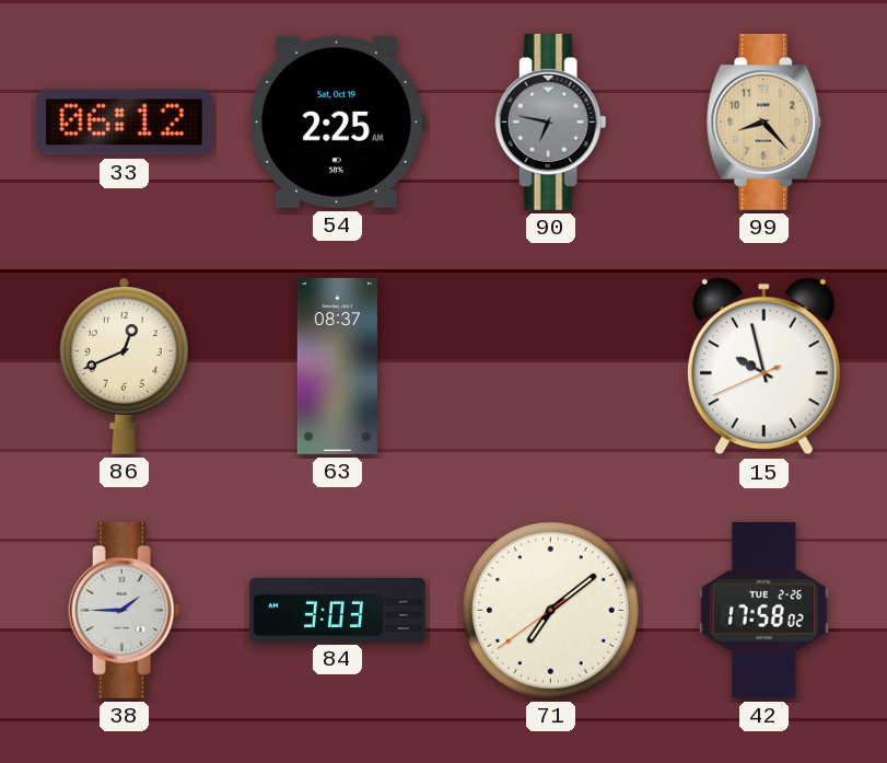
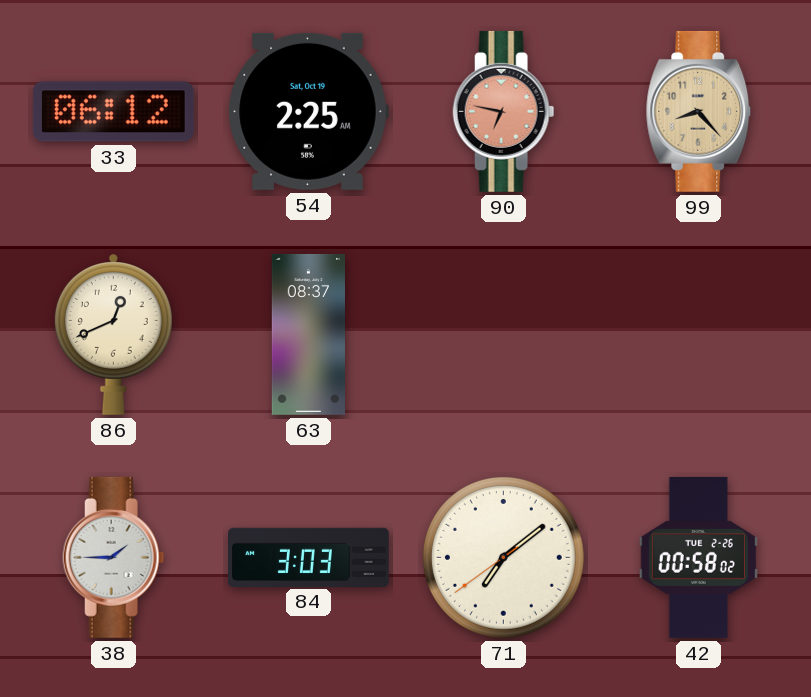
90 dial: grey -> salmon
15: 9:57 -> none
42: 17:58 -> 00:58
